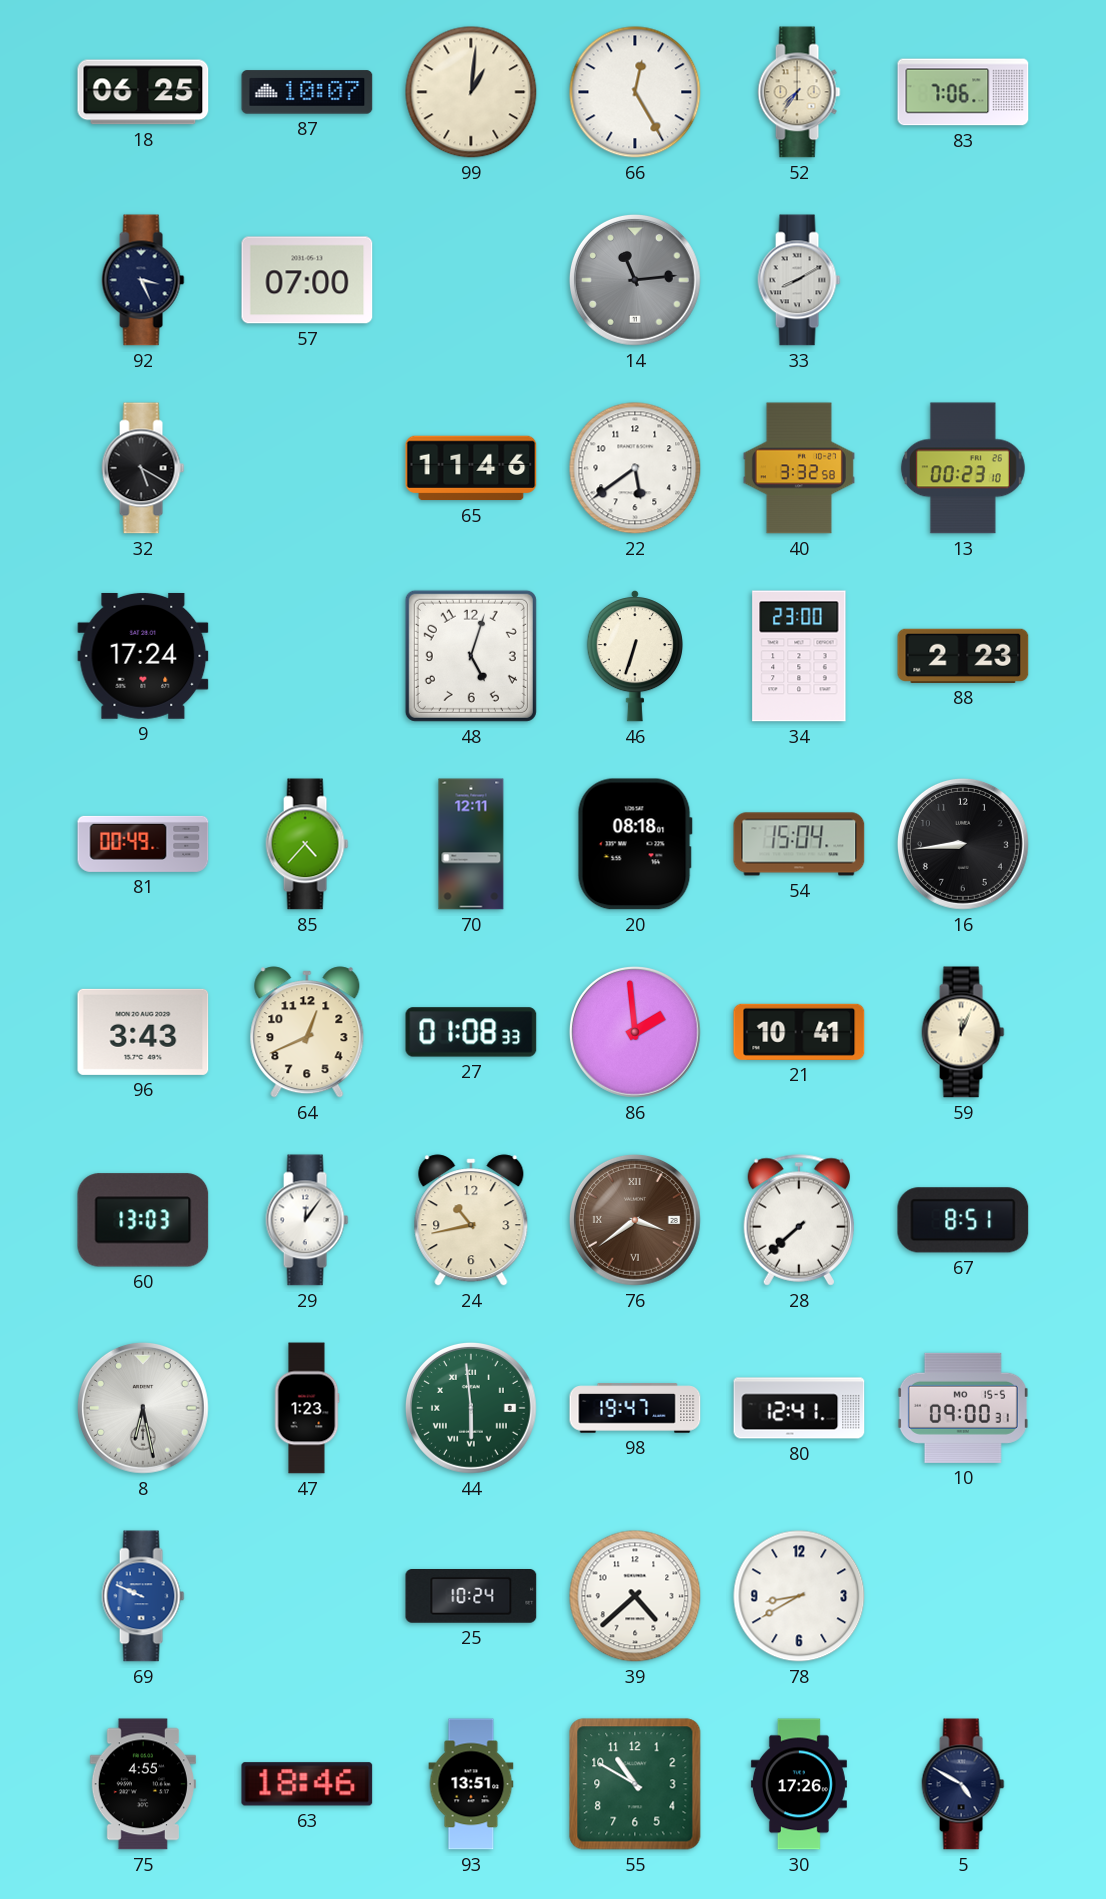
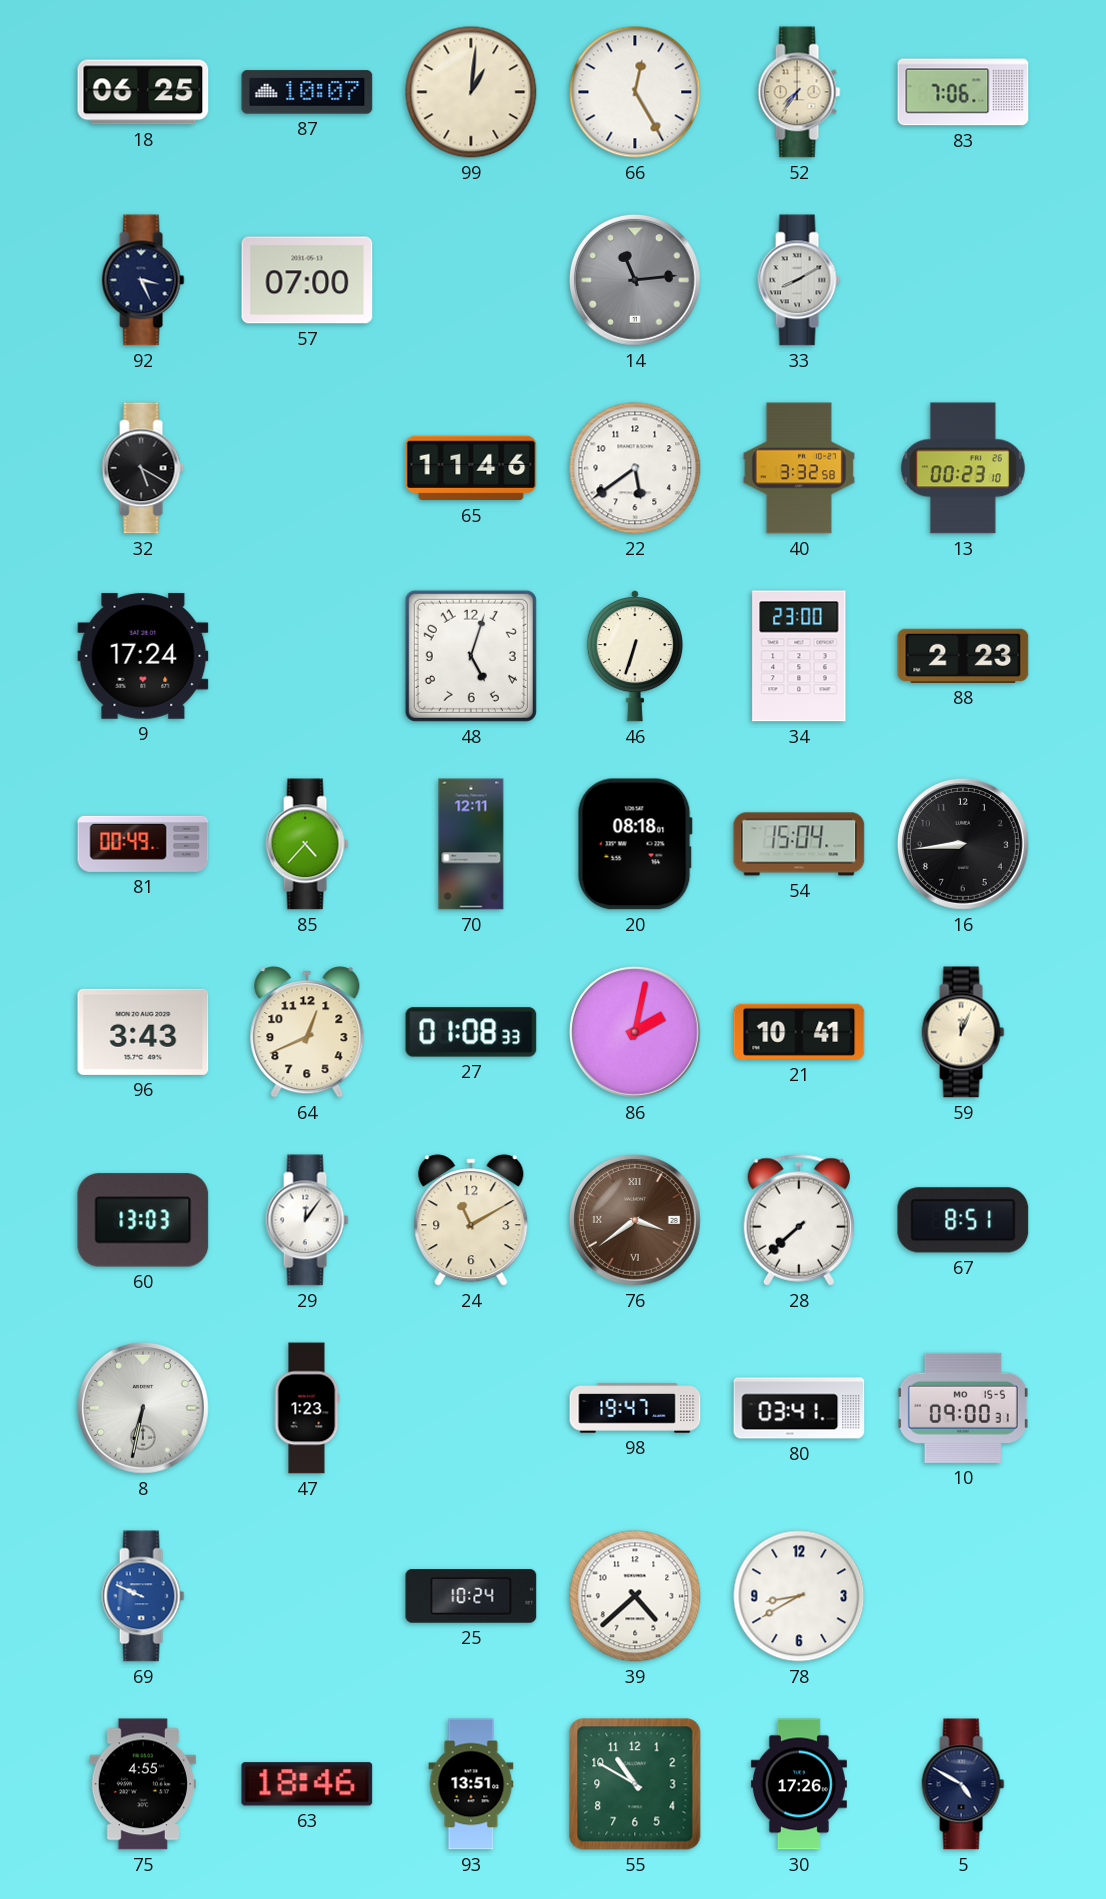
86: 1:59 -> 2:02
24: 10:43 -> 11:10
8: 6:28 -> 6:32
44: 5:59 -> none
80: 12:41 -> 03:41
